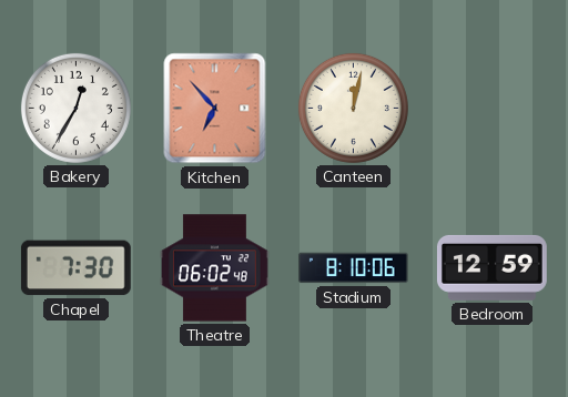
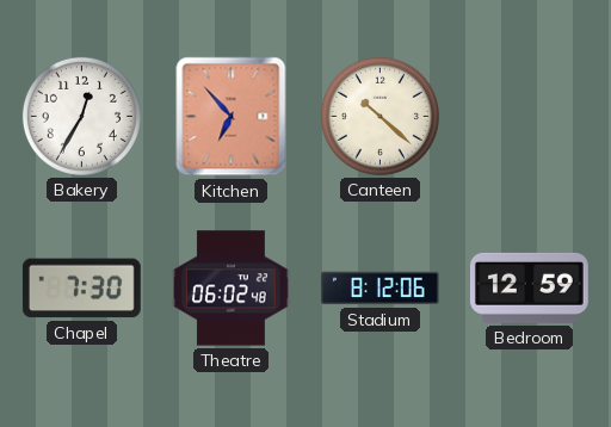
Canteen: 12:02 -> 10:22
Stadium: 8:10 -> 8:12
